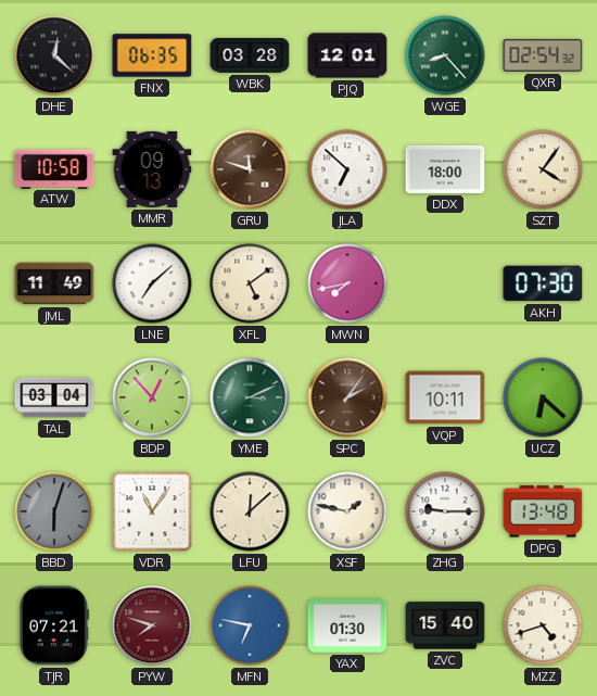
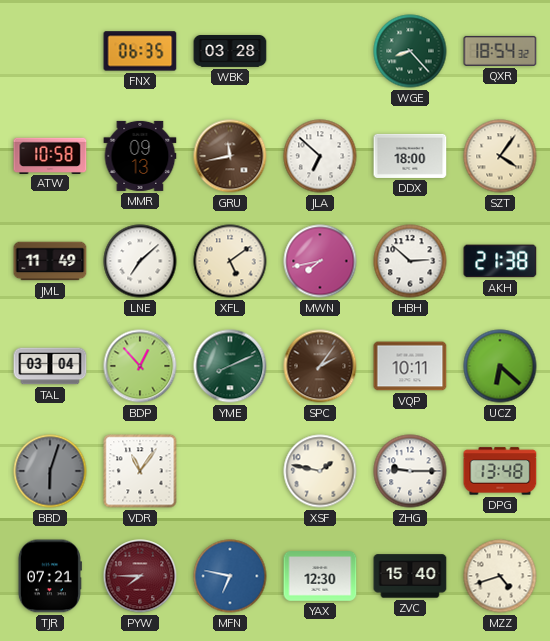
DHE: 12:22 -> none
PJQ: 12:01 -> none
QXR: 02:54 -> 18:54
GRU: 11:48 -> 11:43
HBH: none -> 2:52
AKH: 07:30 -> 21:38
YME: 3:11 -> 8:11
LFU: 12:08 -> none
PYW: 7:48 -> 7:45
YAX: 01:30 -> 12:30
